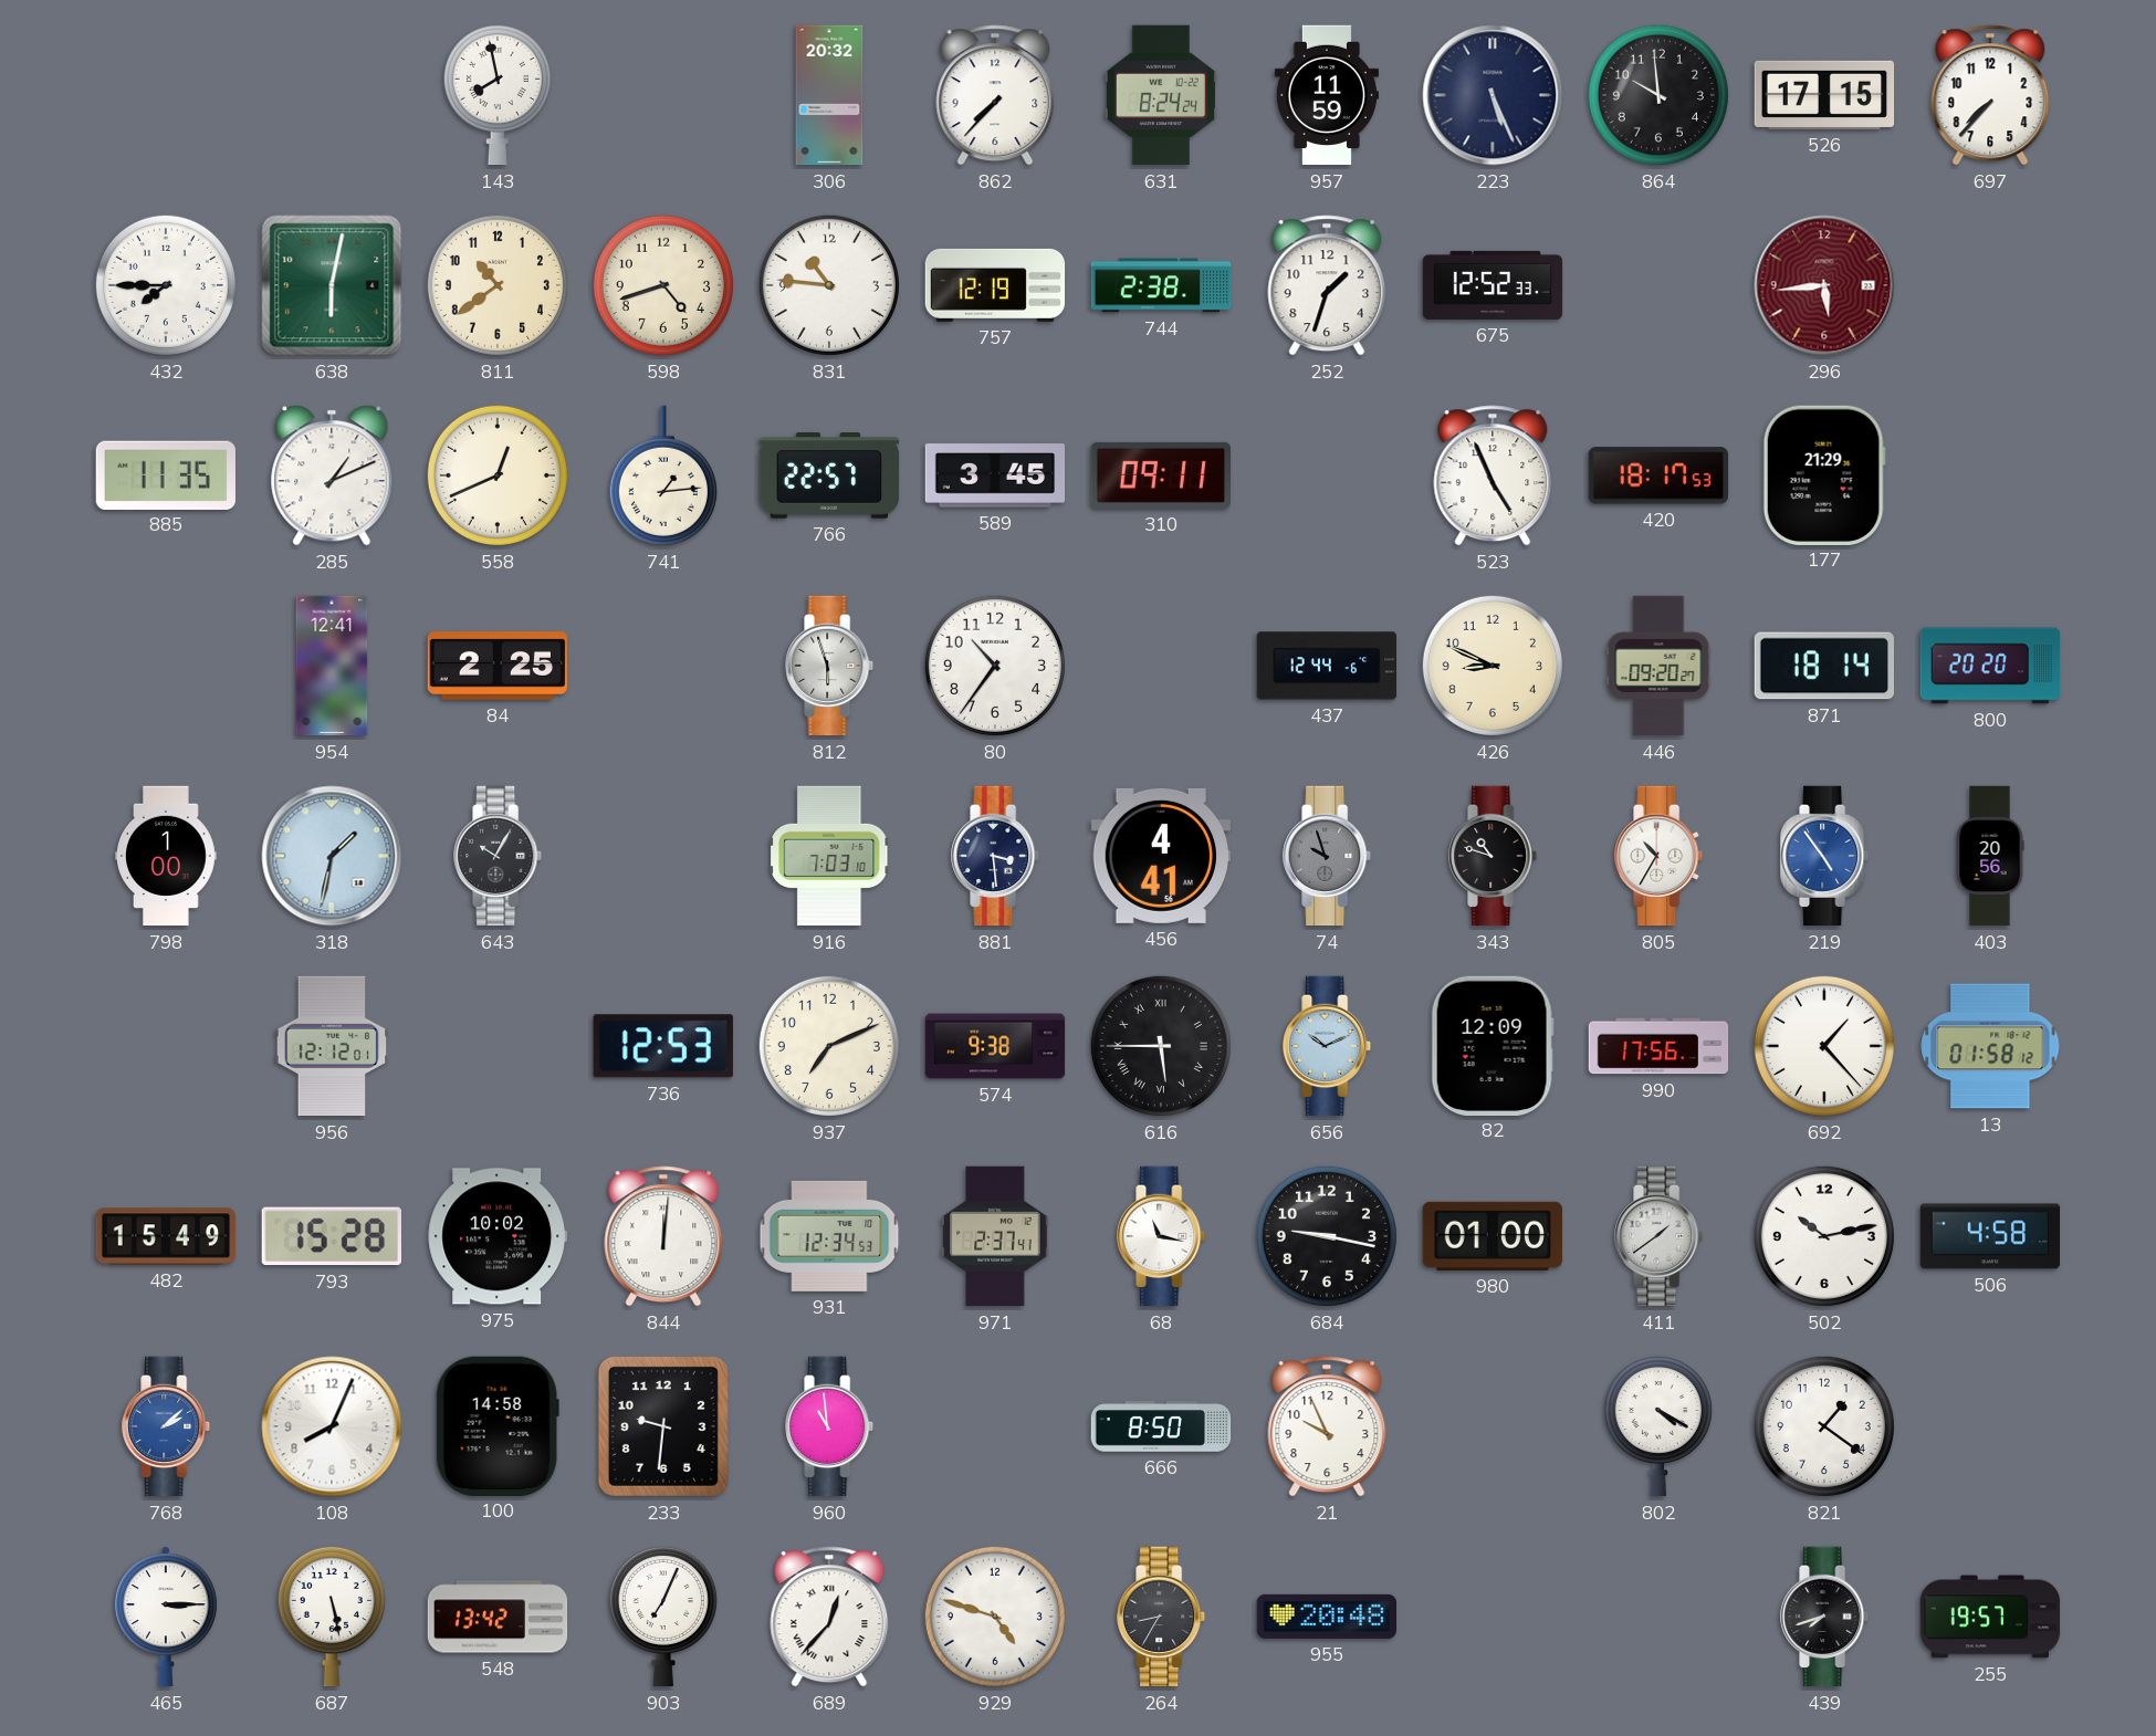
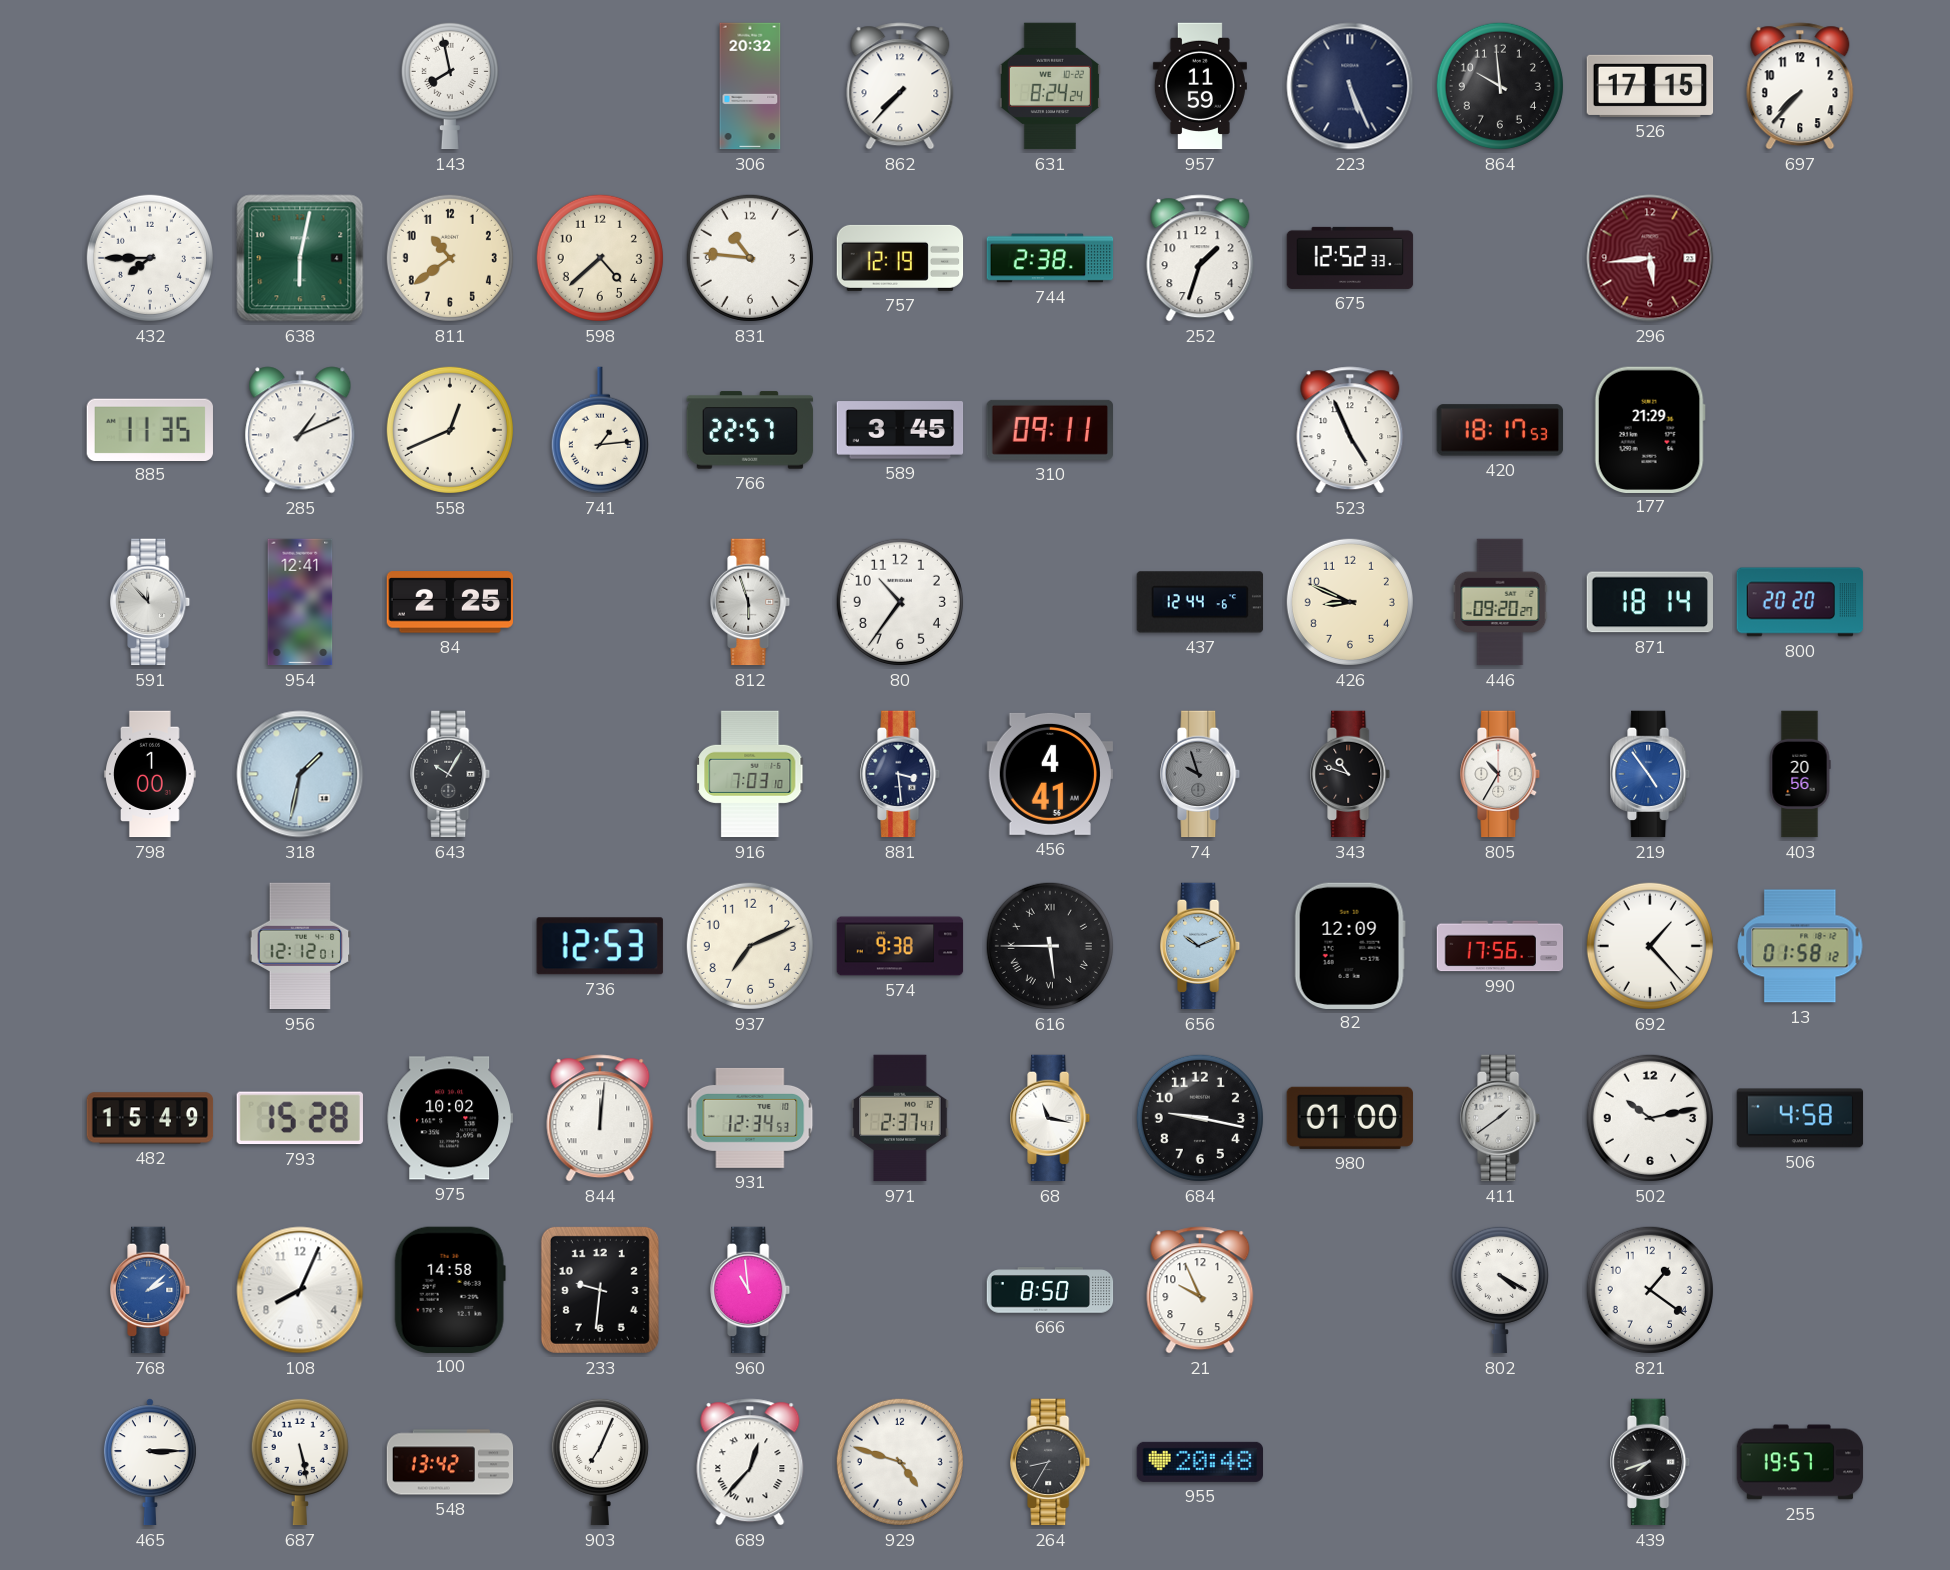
598: 4:42 -> 4:38
591: none -> 11:53
